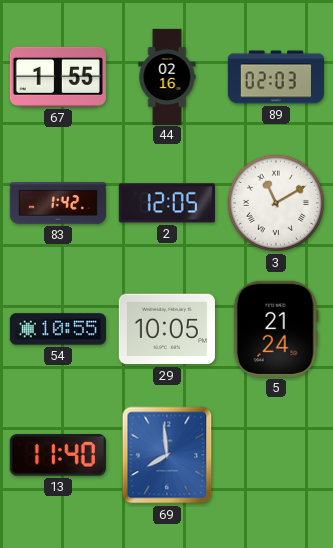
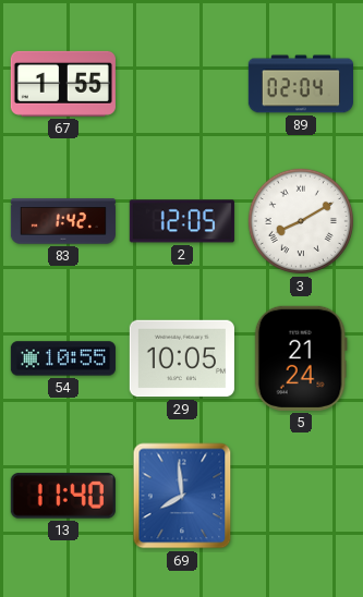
44: 02:16 -> none
89: 02:03 -> 02:04
3: 11:10 -> 8:10
